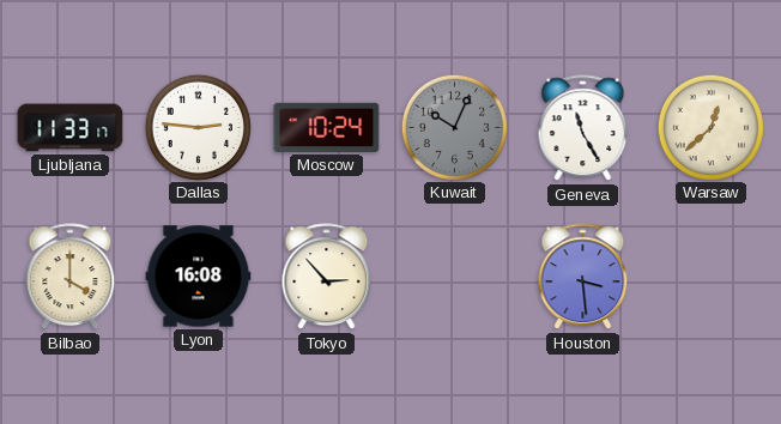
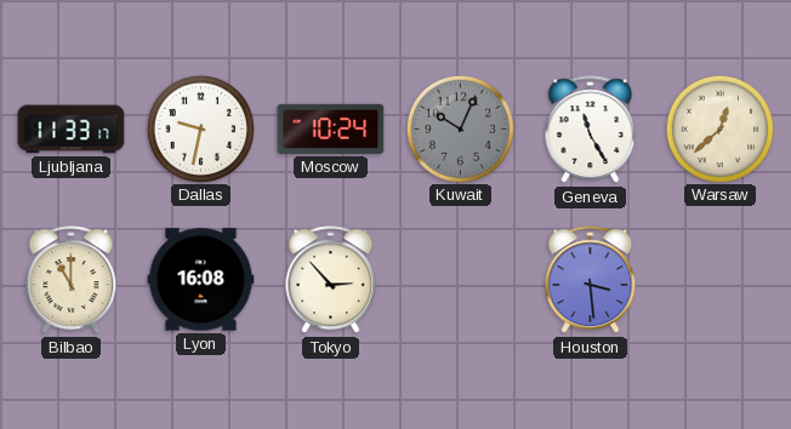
Dallas: 2:46 -> 9:32
Bilbao: 4:00 -> 11:00
